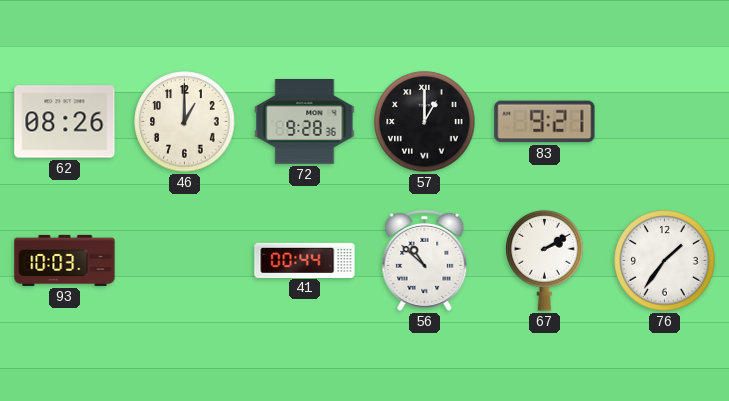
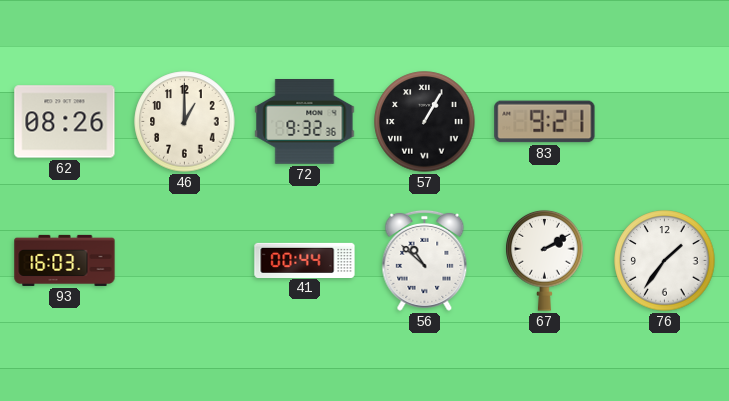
72: 9:28 -> 9:32
57: 1:00 -> 1:05
93: 10:03 -> 16:03
